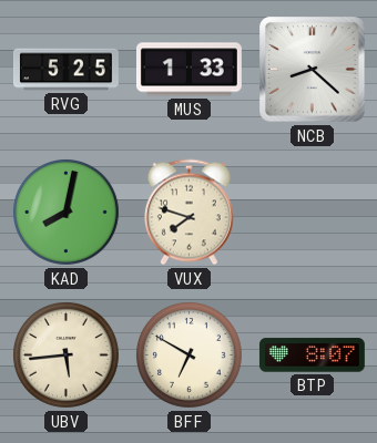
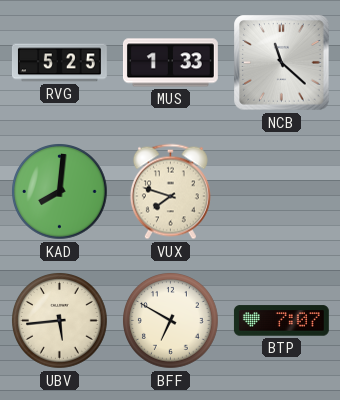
NCB: 8:22 -> 11:22
KAD: 8:02 -> 8:01
BTP: 8:07 -> 7:07
